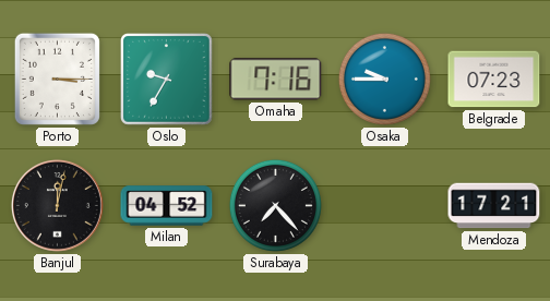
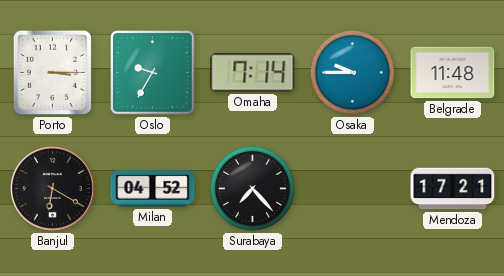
Omaha: 7:16 -> 7:14
Belgrade: 07:23 -> 11:48
Banjul: 12:02 -> 6:20
